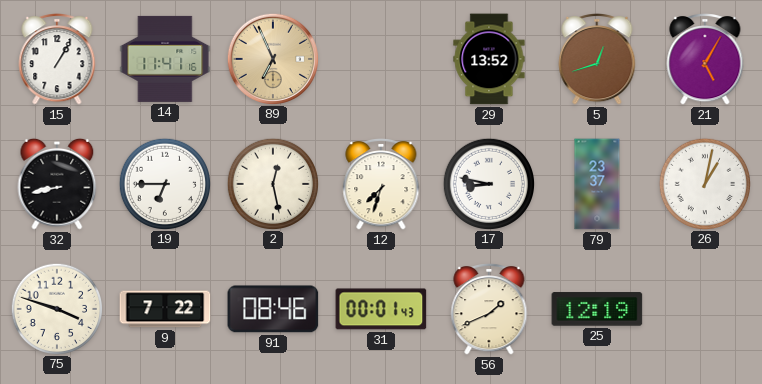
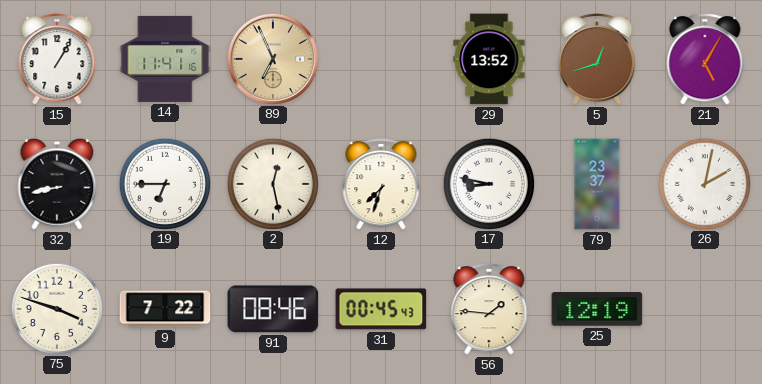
26: 1:02 -> 2:02
31: 00:01 -> 00:45
56: 1:41 -> 1:46
